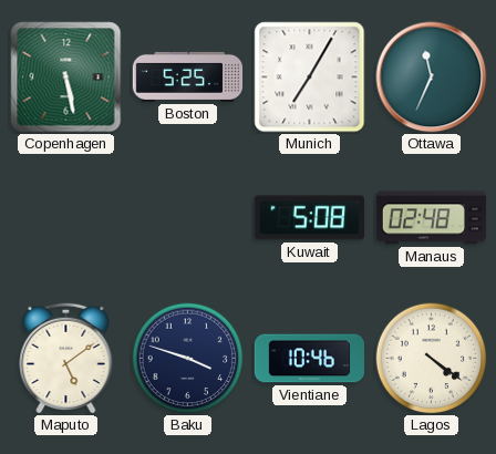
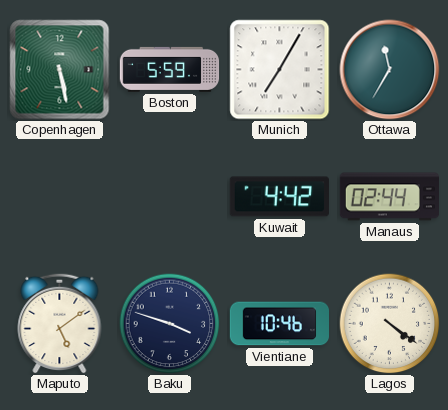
Boston: 5:25 -> 5:59
Ottawa: 11:34 -> 11:35
Kuwait: 5:08 -> 4:42
Manaus: 02:48 -> 02:44
